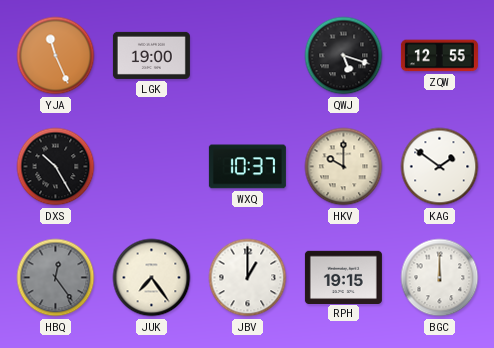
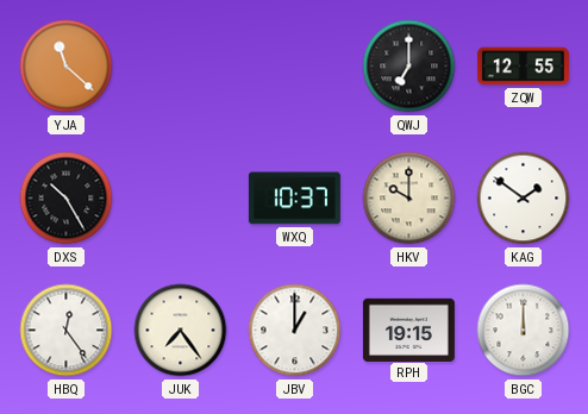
YJA: 11:26 -> 11:22
LGK: 19:00 -> none
QWJ: 5:18 -> 7:00
HBQ dial: grey -> white
